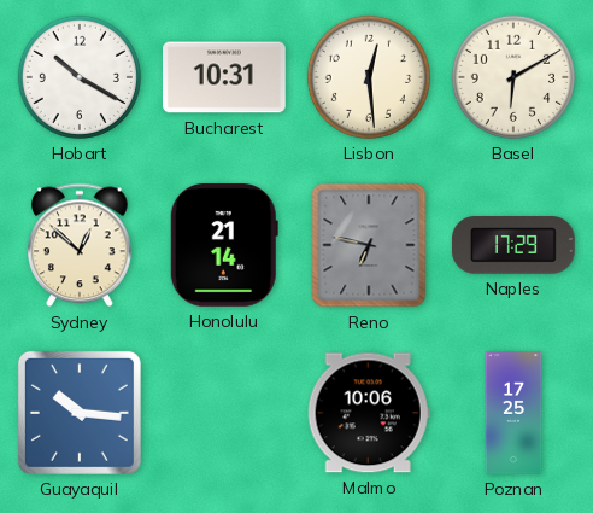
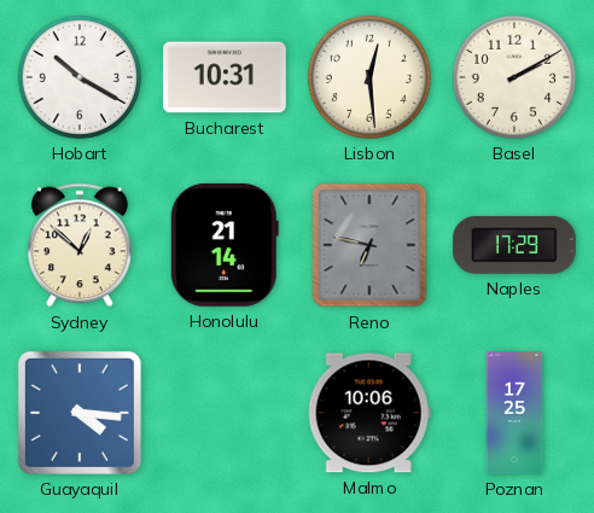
Basel: 6:10 -> 2:10
Guayaquil: 10:16 -> 4:16
